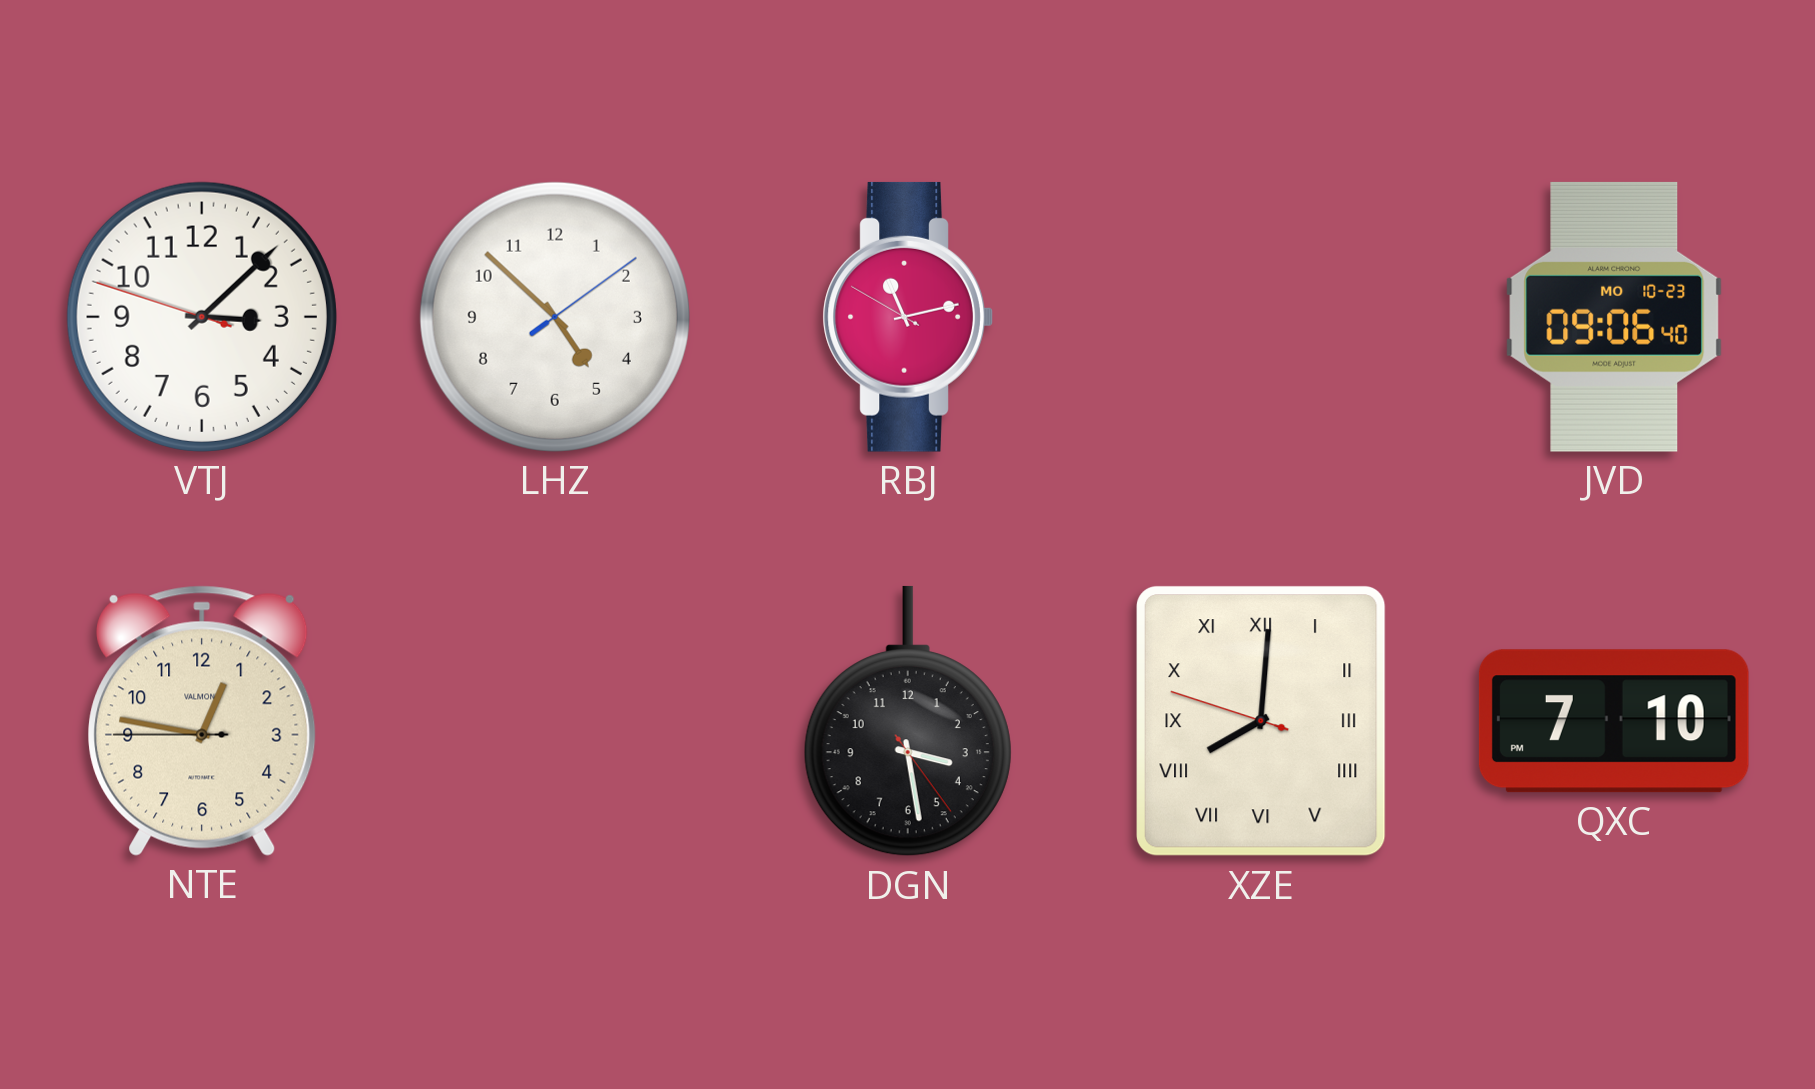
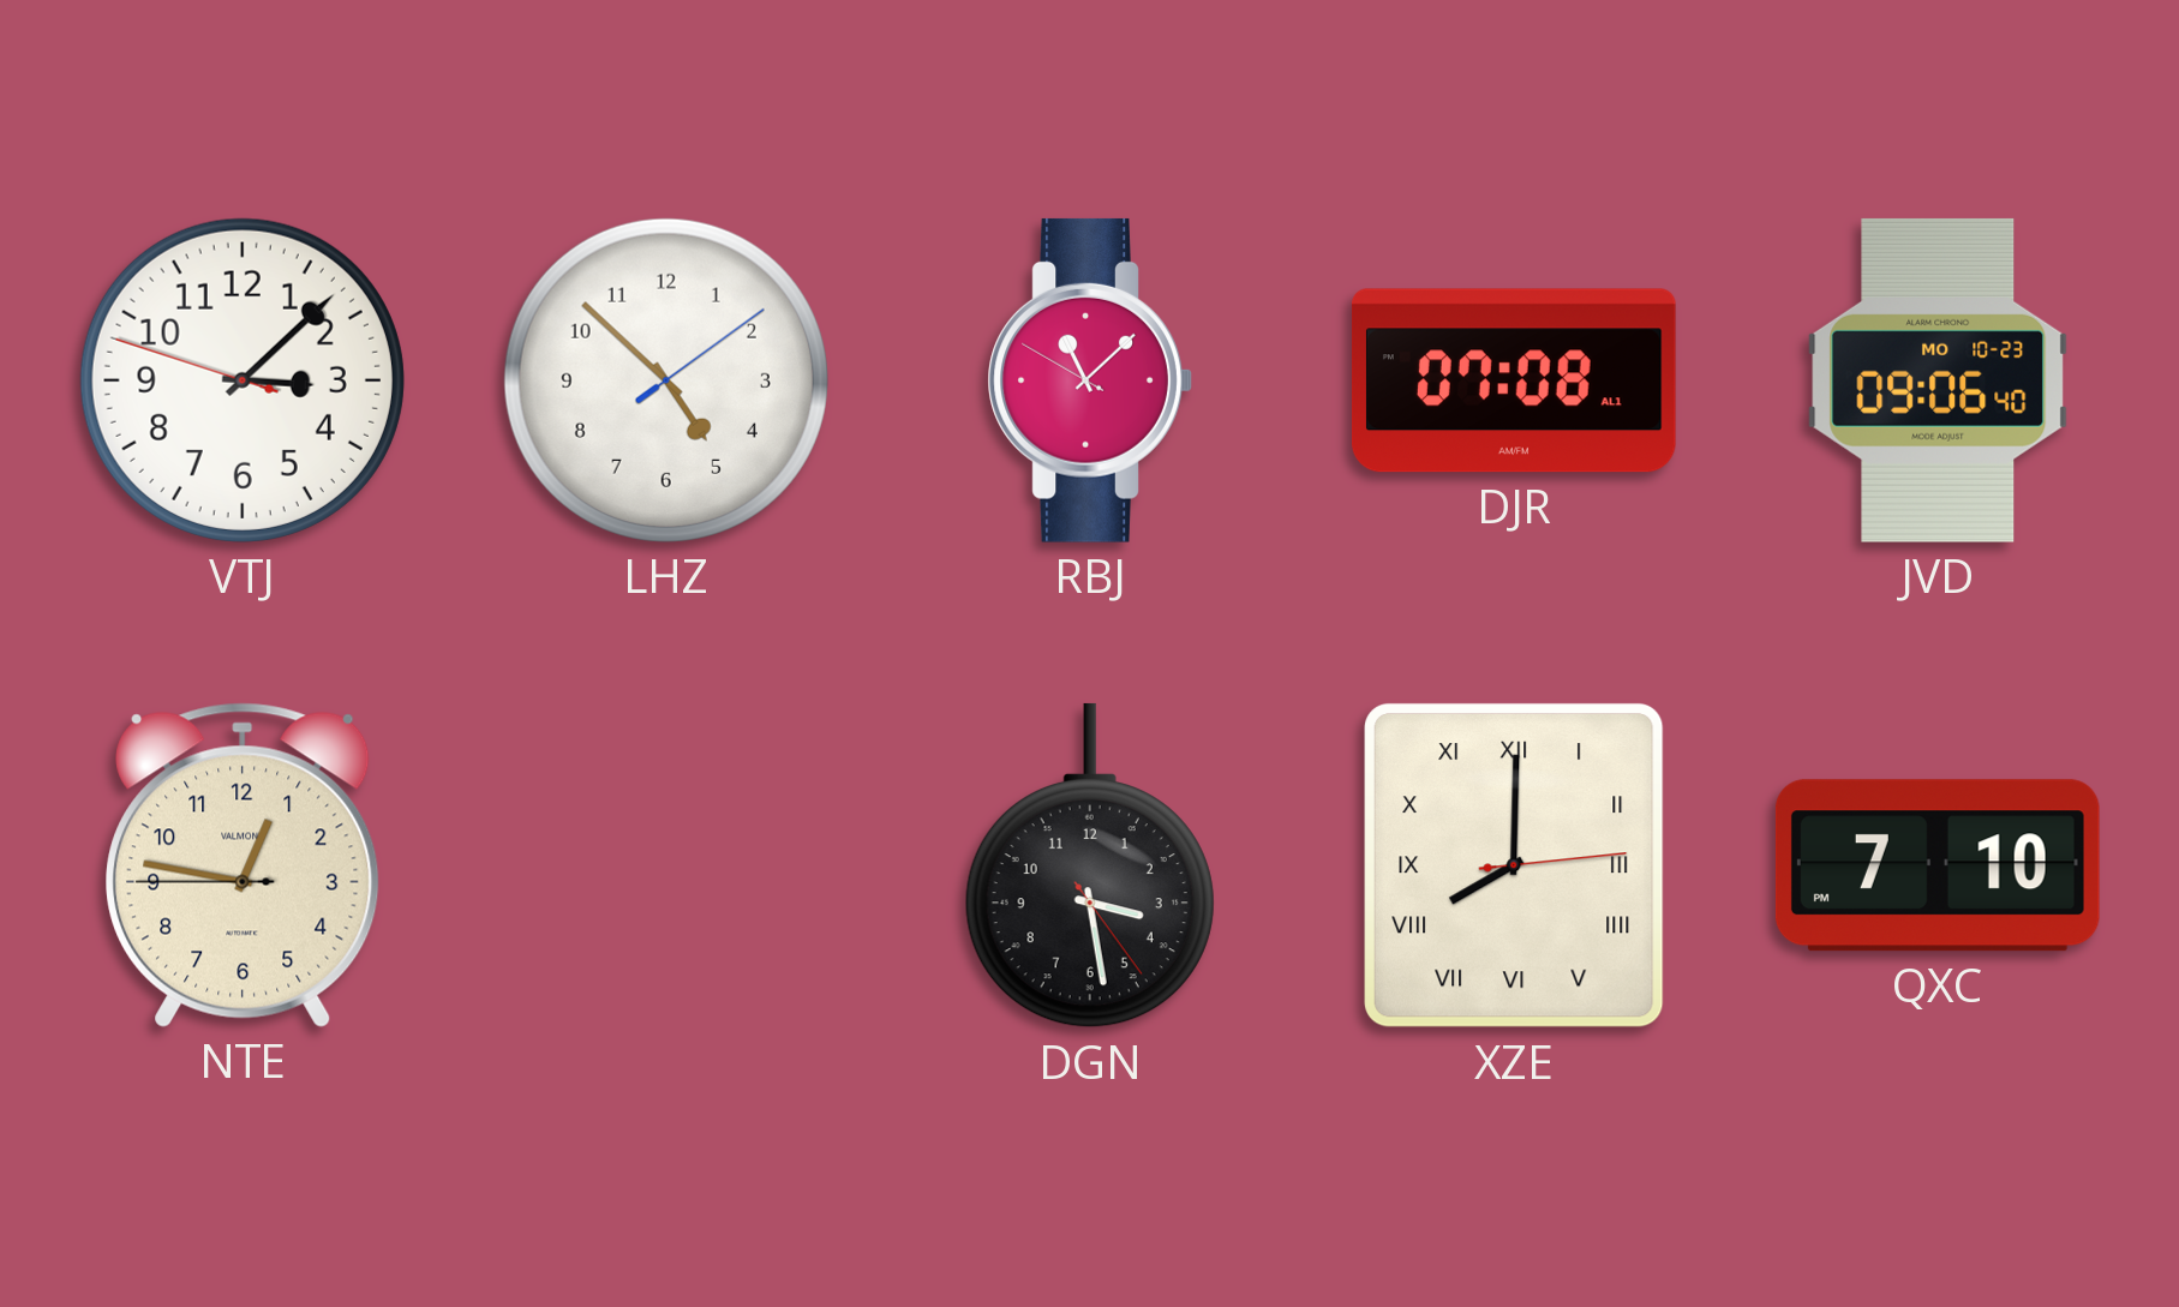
RBJ: 11:12 -> 11:07
DJR: none -> 07:08
XZE: 8:00:48 -> 8:00:14
